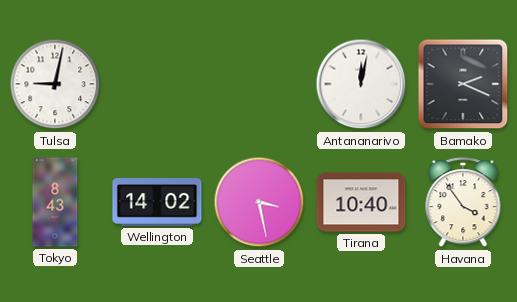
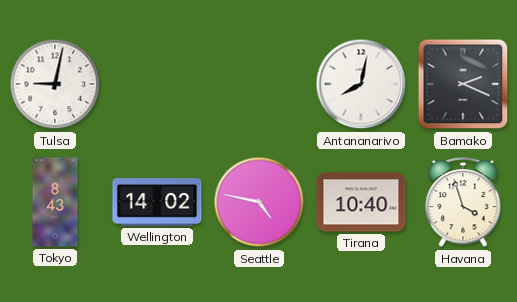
Antananarivo: 12:02 -> 8:02
Seattle: 3:28 -> 4:47
Havana: 3:54 -> 3:57
